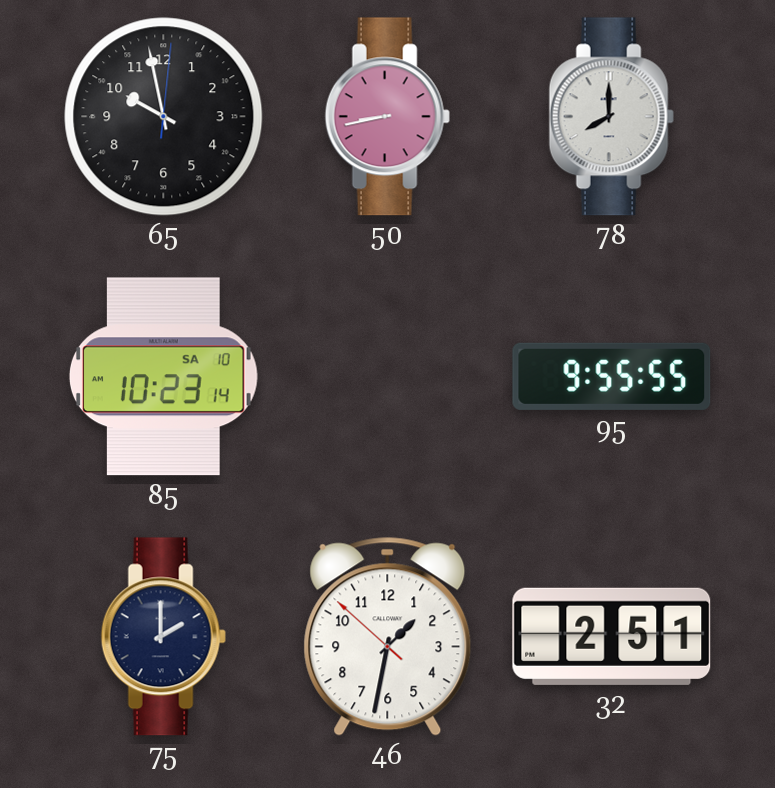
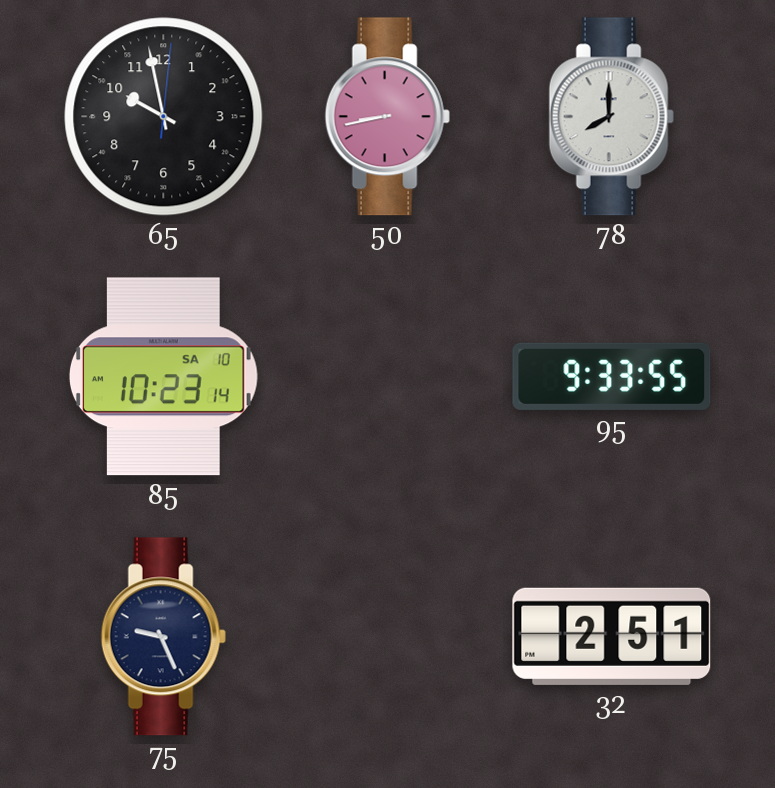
95: 9:55 -> 9:33
75: 2:00 -> 9:26
46: 1:31 -> none
